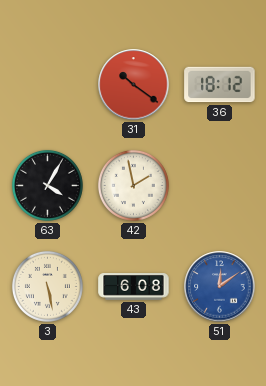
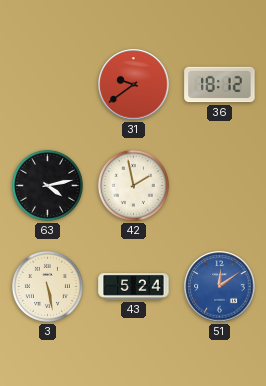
31: 10:21 -> 9:39
63: 4:05 -> 4:13
43: 6:08 -> 5:24
